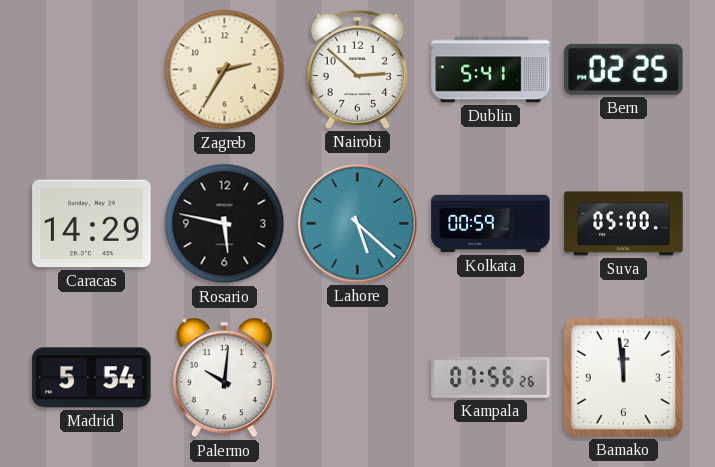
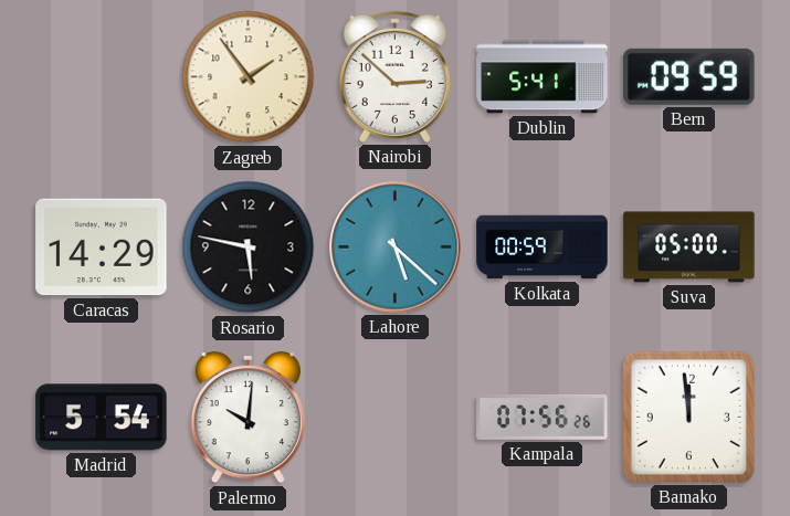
Zagreb: 2:35 -> 1:54
Bern: 02:25 -> 09:59
